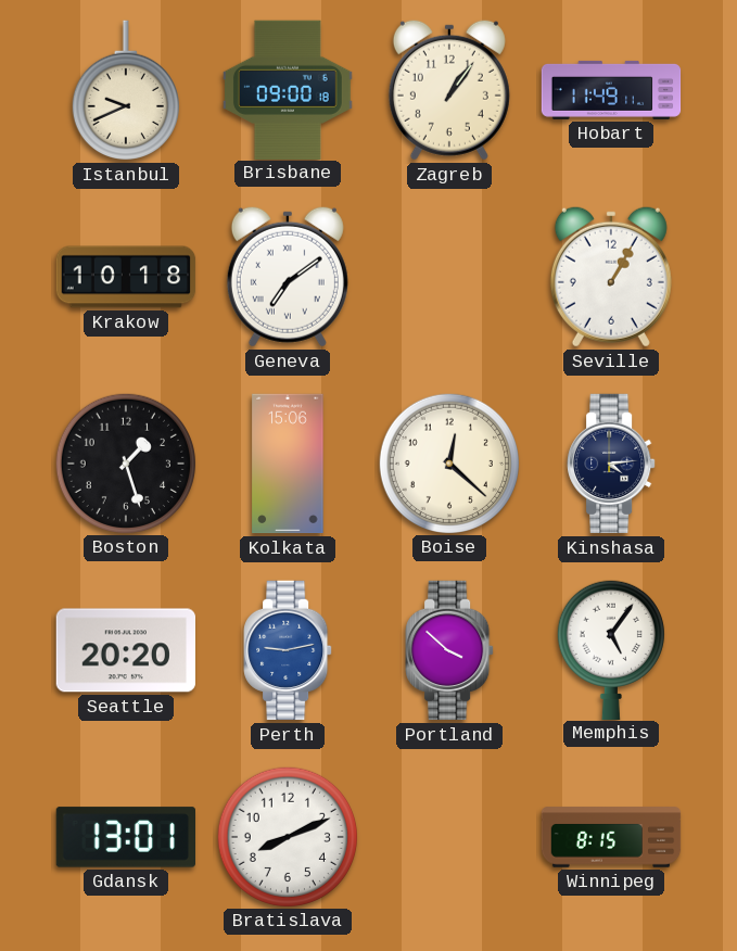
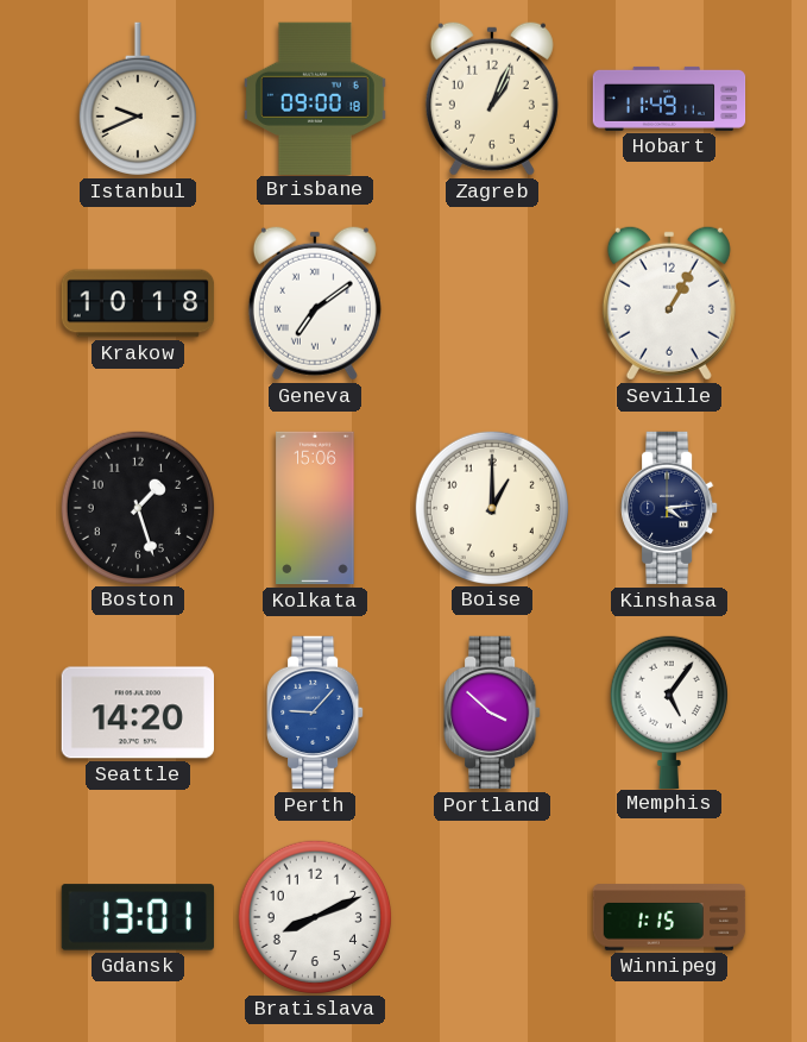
Zagreb: 1:06 -> 1:04
Boise: 12:22 -> 1:00
Seattle: 20:20 -> 14:20
Perth: 9:13 -> 9:07
Winnipeg: 8:15 -> 1:15
